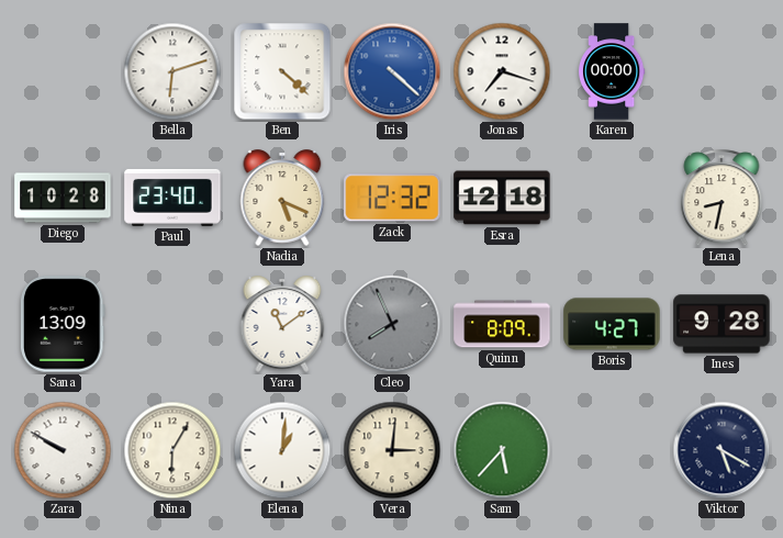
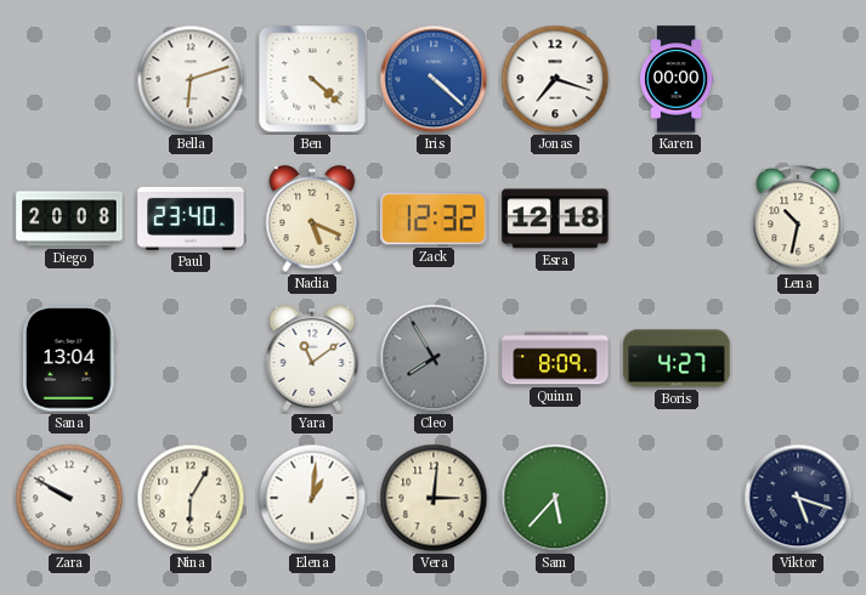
Diego: 10:28 -> 20:08
Lena: 8:32 -> 10:32
Sana: 13:09 -> 13:04
Cleo: 7:56 -> 7:55
Ines: 9:28 -> none
Viktor: 5:20 -> 5:18
